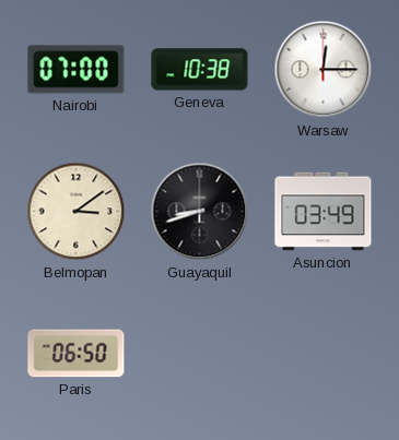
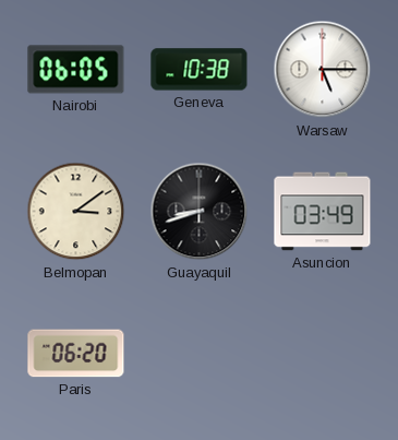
Nairobi: 07:00 -> 06:05
Warsaw: 12:15 -> 5:15
Paris: 06:50 -> 06:20
